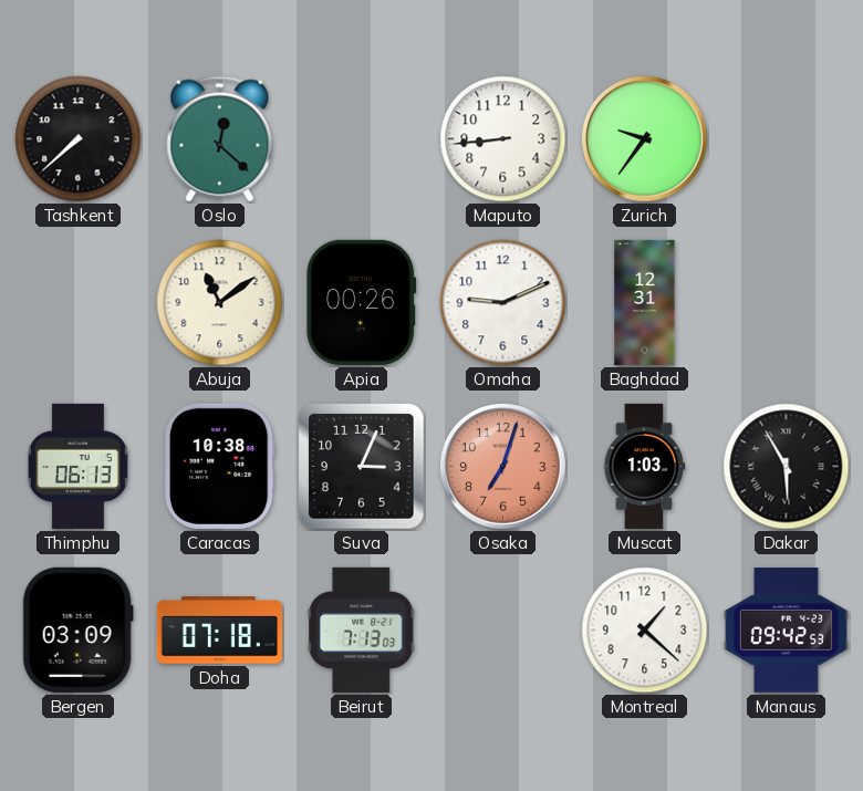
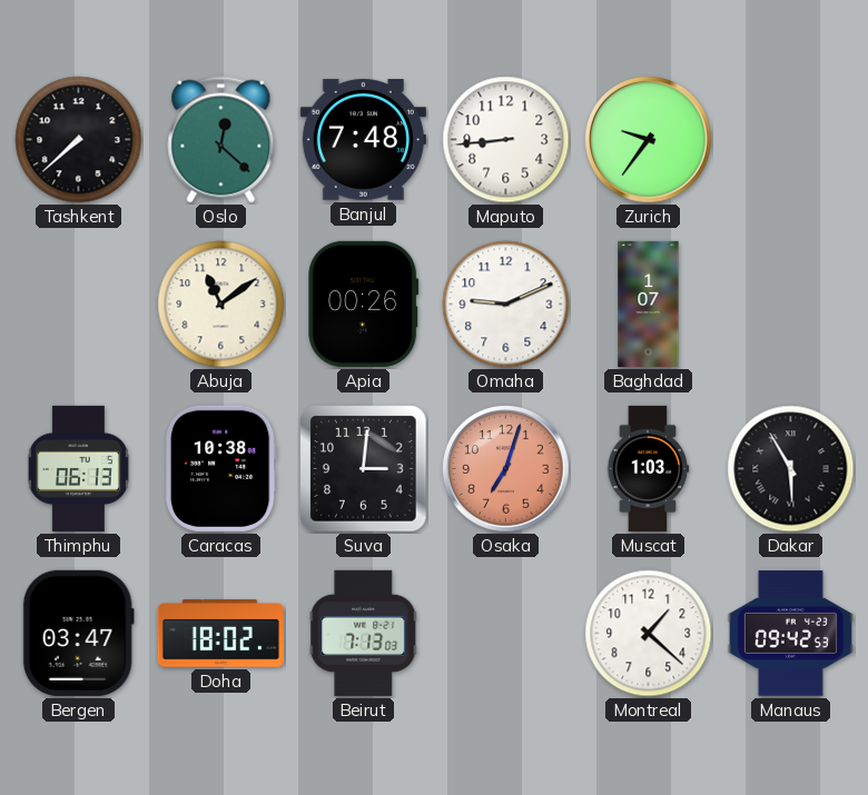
Banjul: none -> 7:48
Baghdad: 12:31 -> 1:07
Suva: 3:04 -> 3:01
Bergen: 03:09 -> 03:47
Doha: 07:18 -> 18:02
